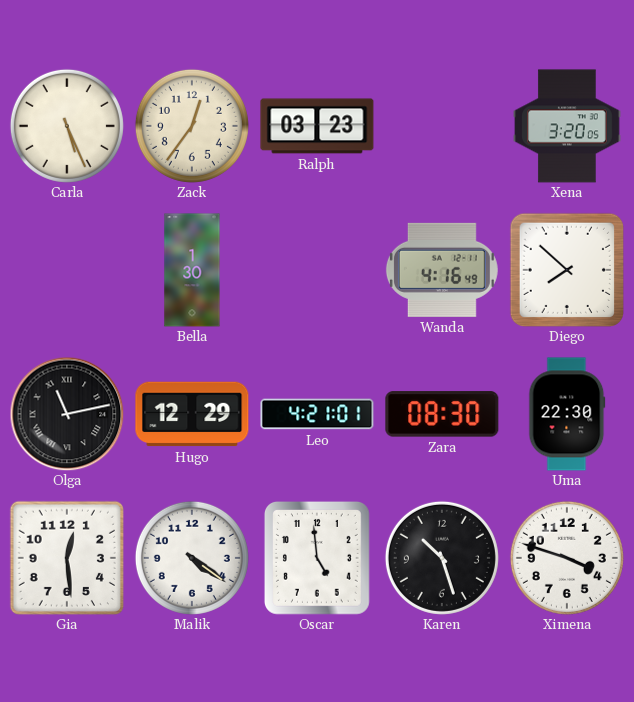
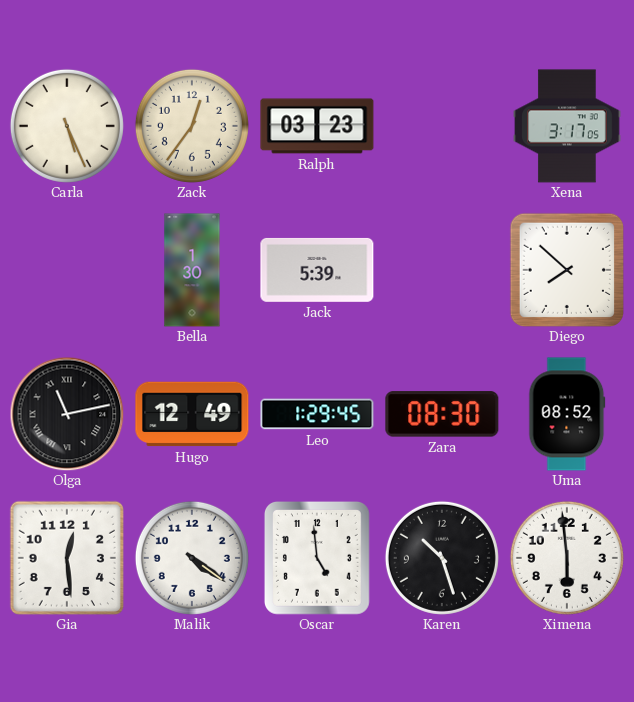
Xena: 3:20 -> 3:17
Jack: none -> 5:39
Wanda: 4:16 -> none
Hugo: 12:29 -> 12:49
Leo: 4:21 -> 1:29
Uma: 22:30 -> 08:52
Ximena: 3:48 -> 5:59
